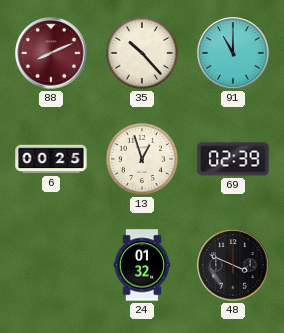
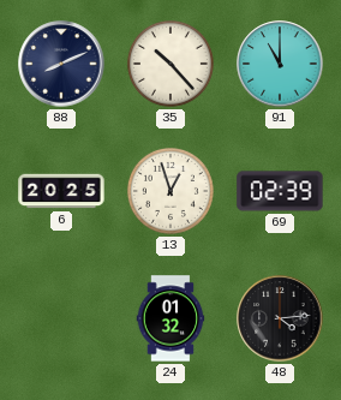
88 dial: burgundy -> navy
6: 00:25 -> 20:25
48: 3:49 -> 4:14
